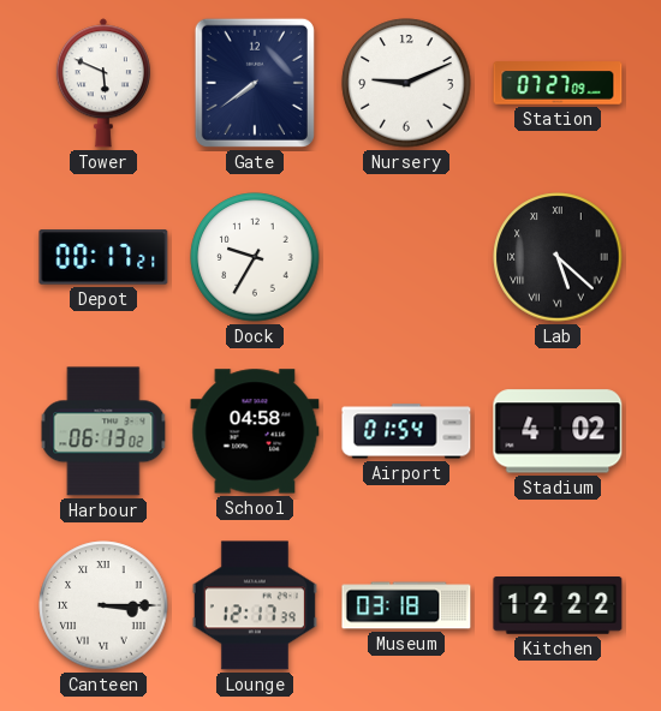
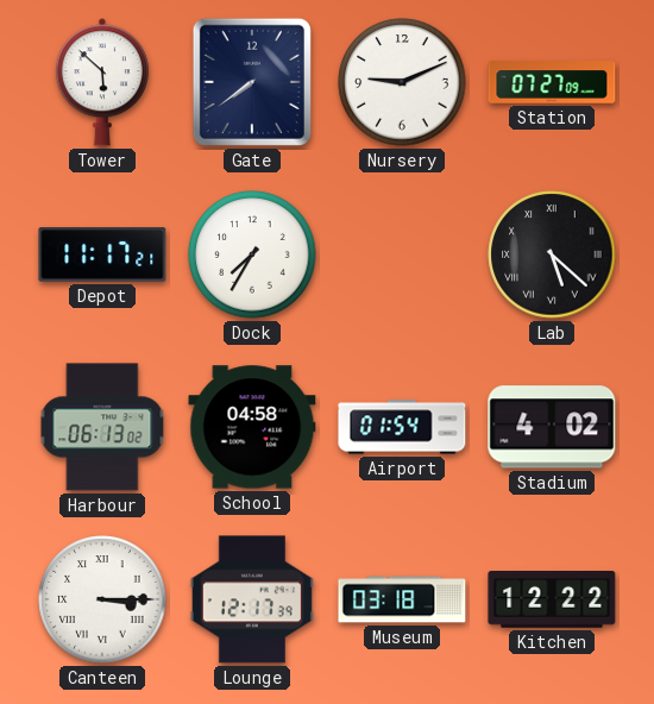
Tower: 5:49 -> 5:52
Depot: 00:17 -> 11:17
Dock: 9:35 -> 7:35
